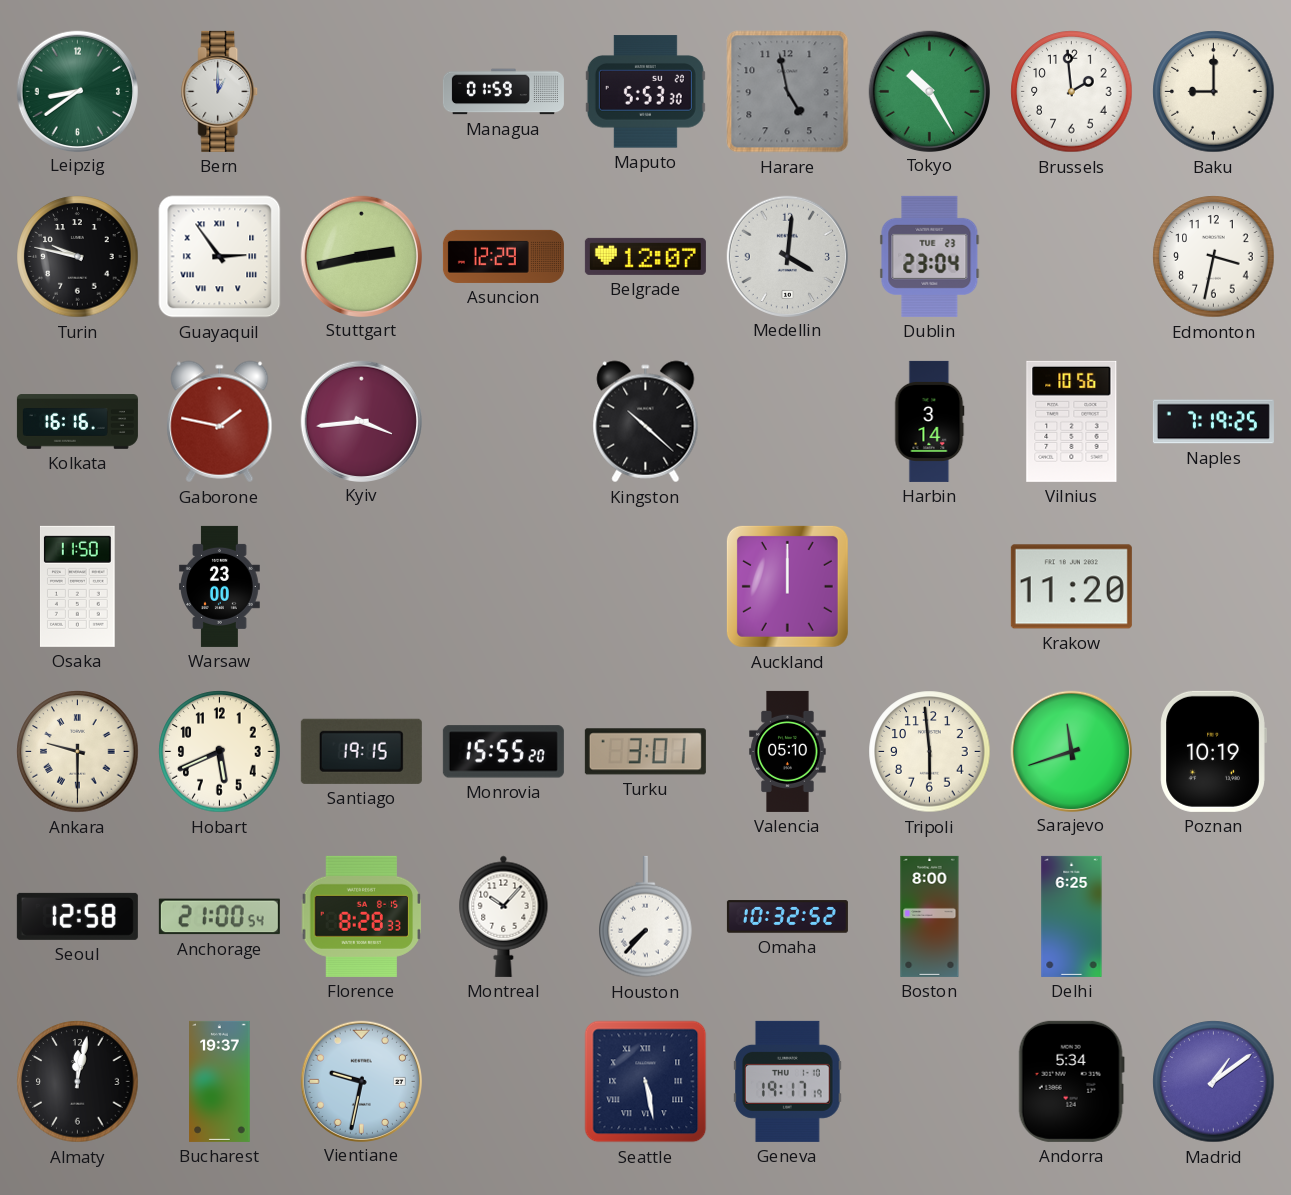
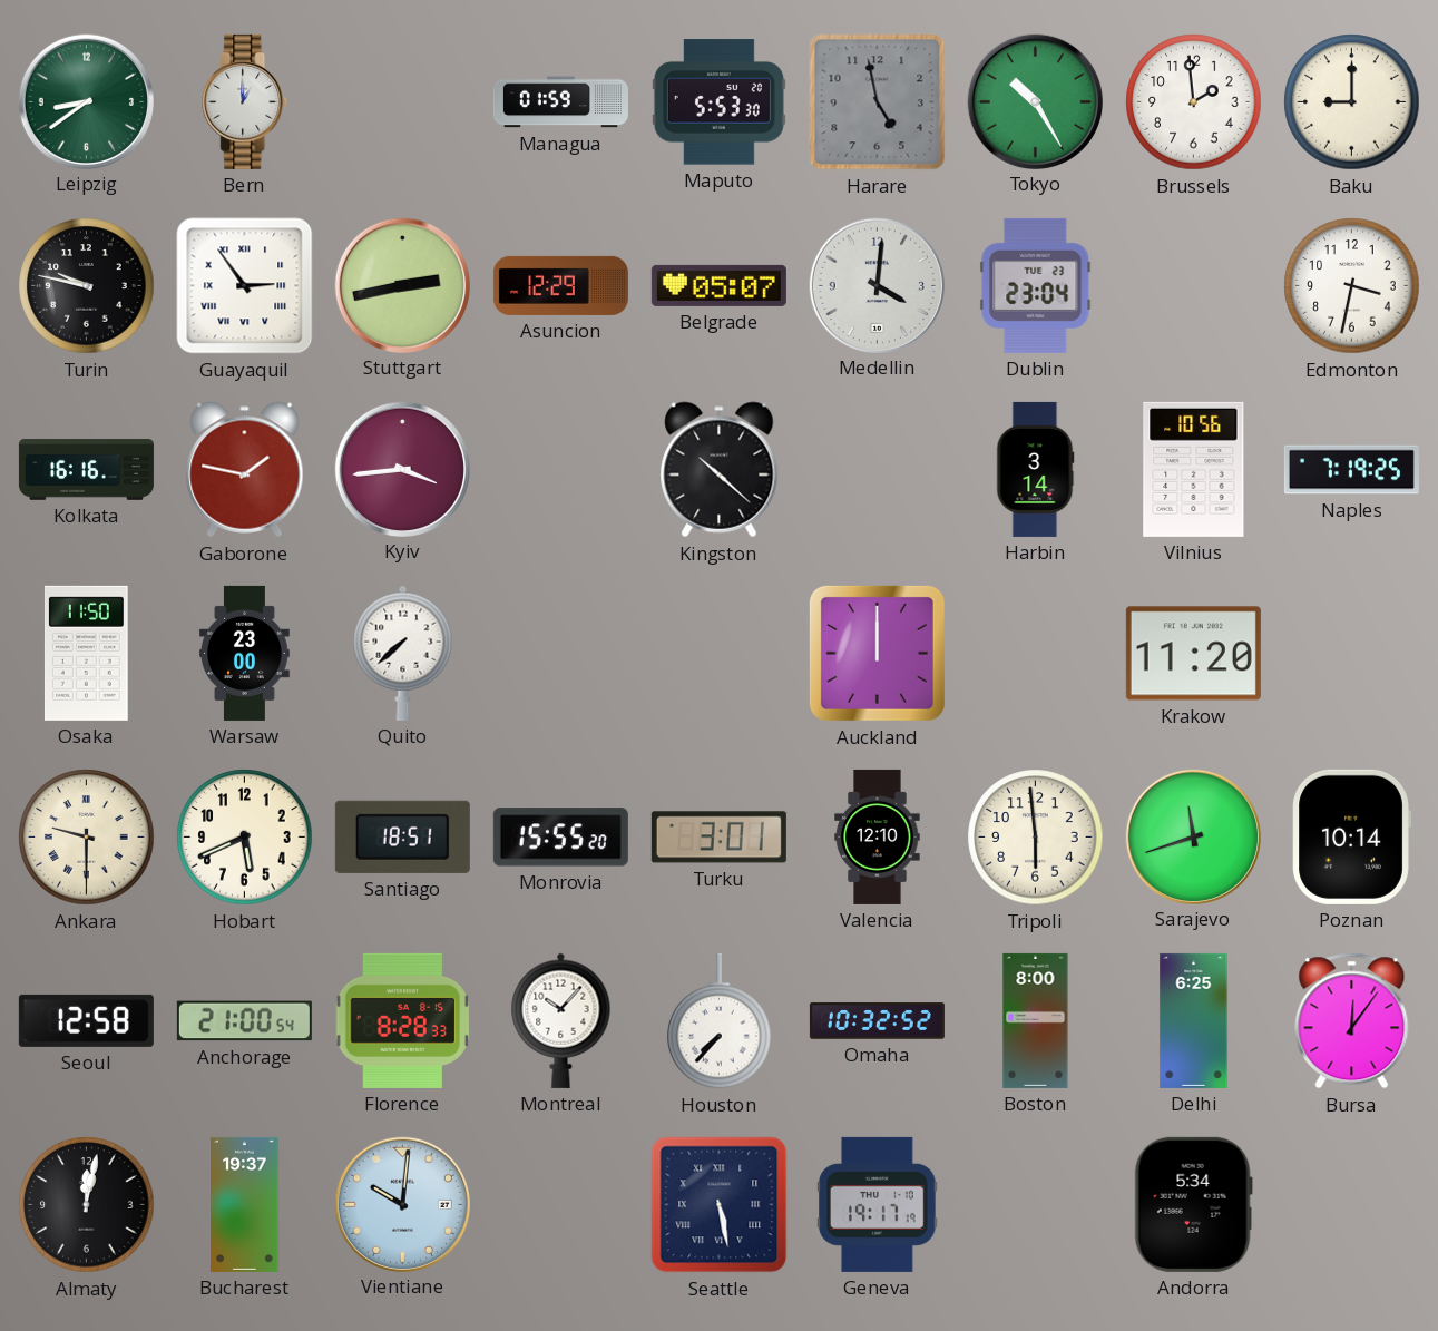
Belgrade: 12:07 -> 05:07
Quito: none -> 7:38
Santiago: 19:15 -> 18:51
Valencia: 05:10 -> 12:10
Poznan: 10:19 -> 10:14
Bursa: none -> 12:06
Vientiane: 9:32 -> 10:01
Madrid: 1:09 -> none
